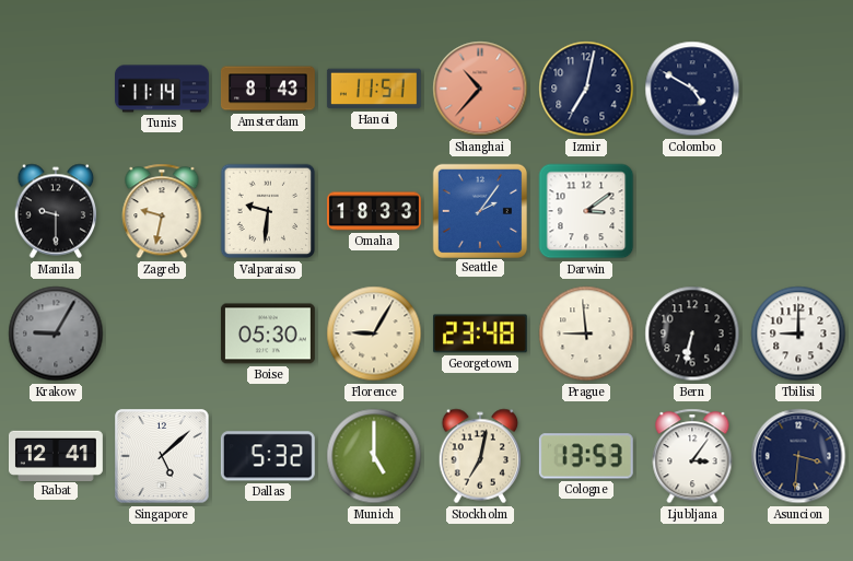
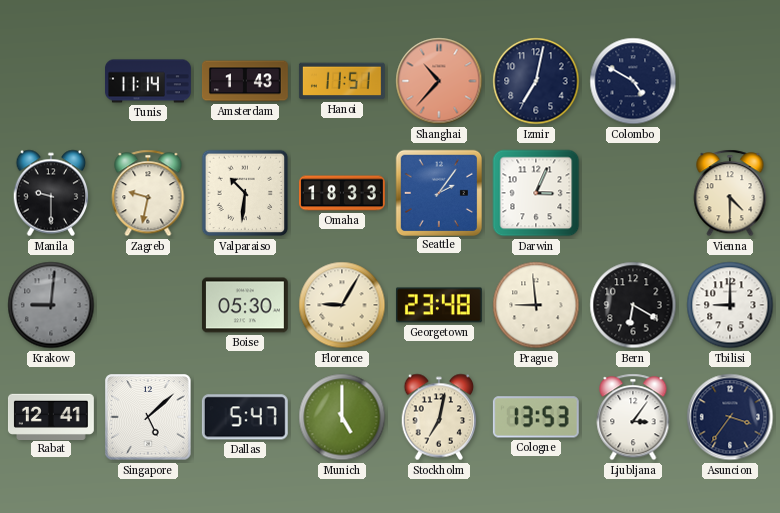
Amsterdam: 8:43 -> 1:43
Valparaiso: 9:31 -> 10:31
Darwin: 3:09 -> 3:04
Vienna: none -> 4:30
Krakow: 9:05 -> 9:01
Bern: 6:32 -> 6:20
Dallas: 5:32 -> 5:47
Asuncion: 3:31 -> 3:36
